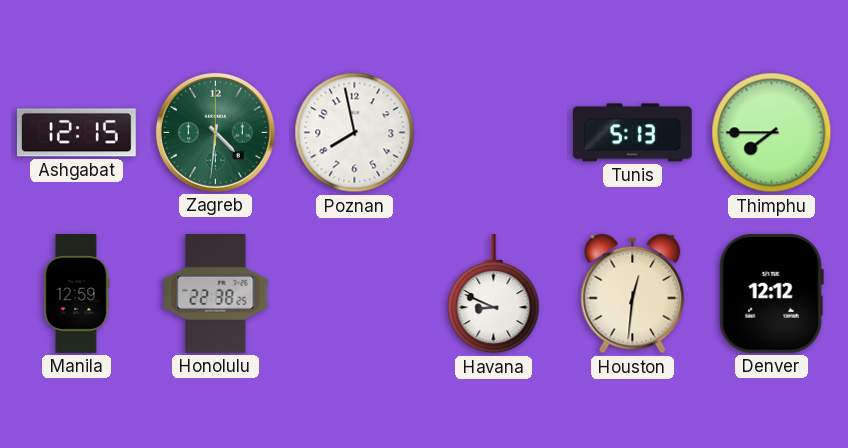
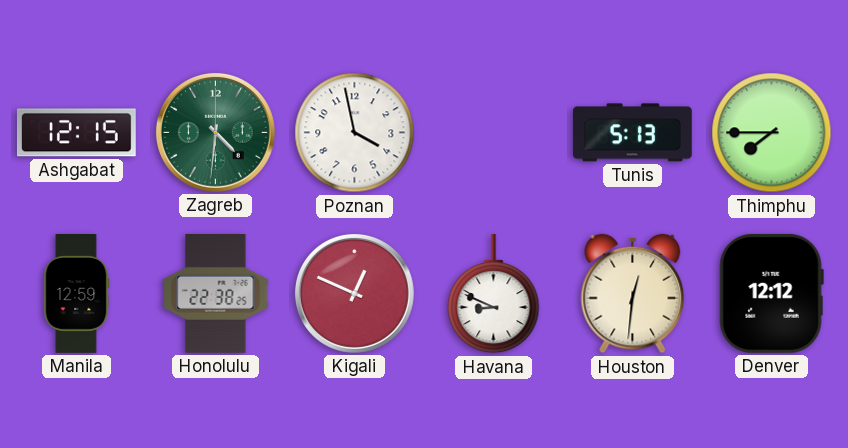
Poznan: 7:58 -> 3:58
Kigali: none -> 12:49
